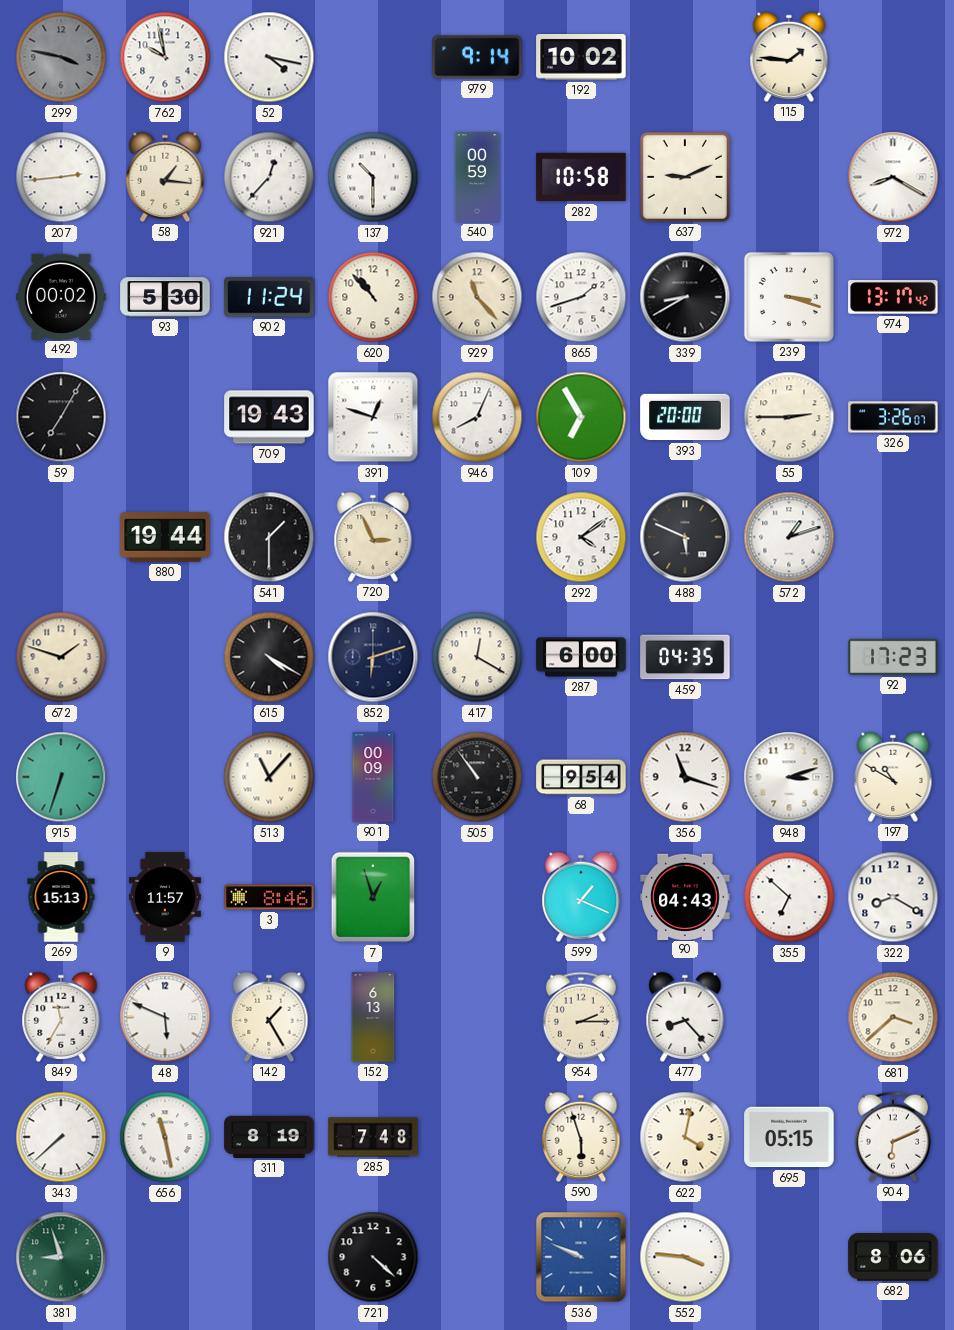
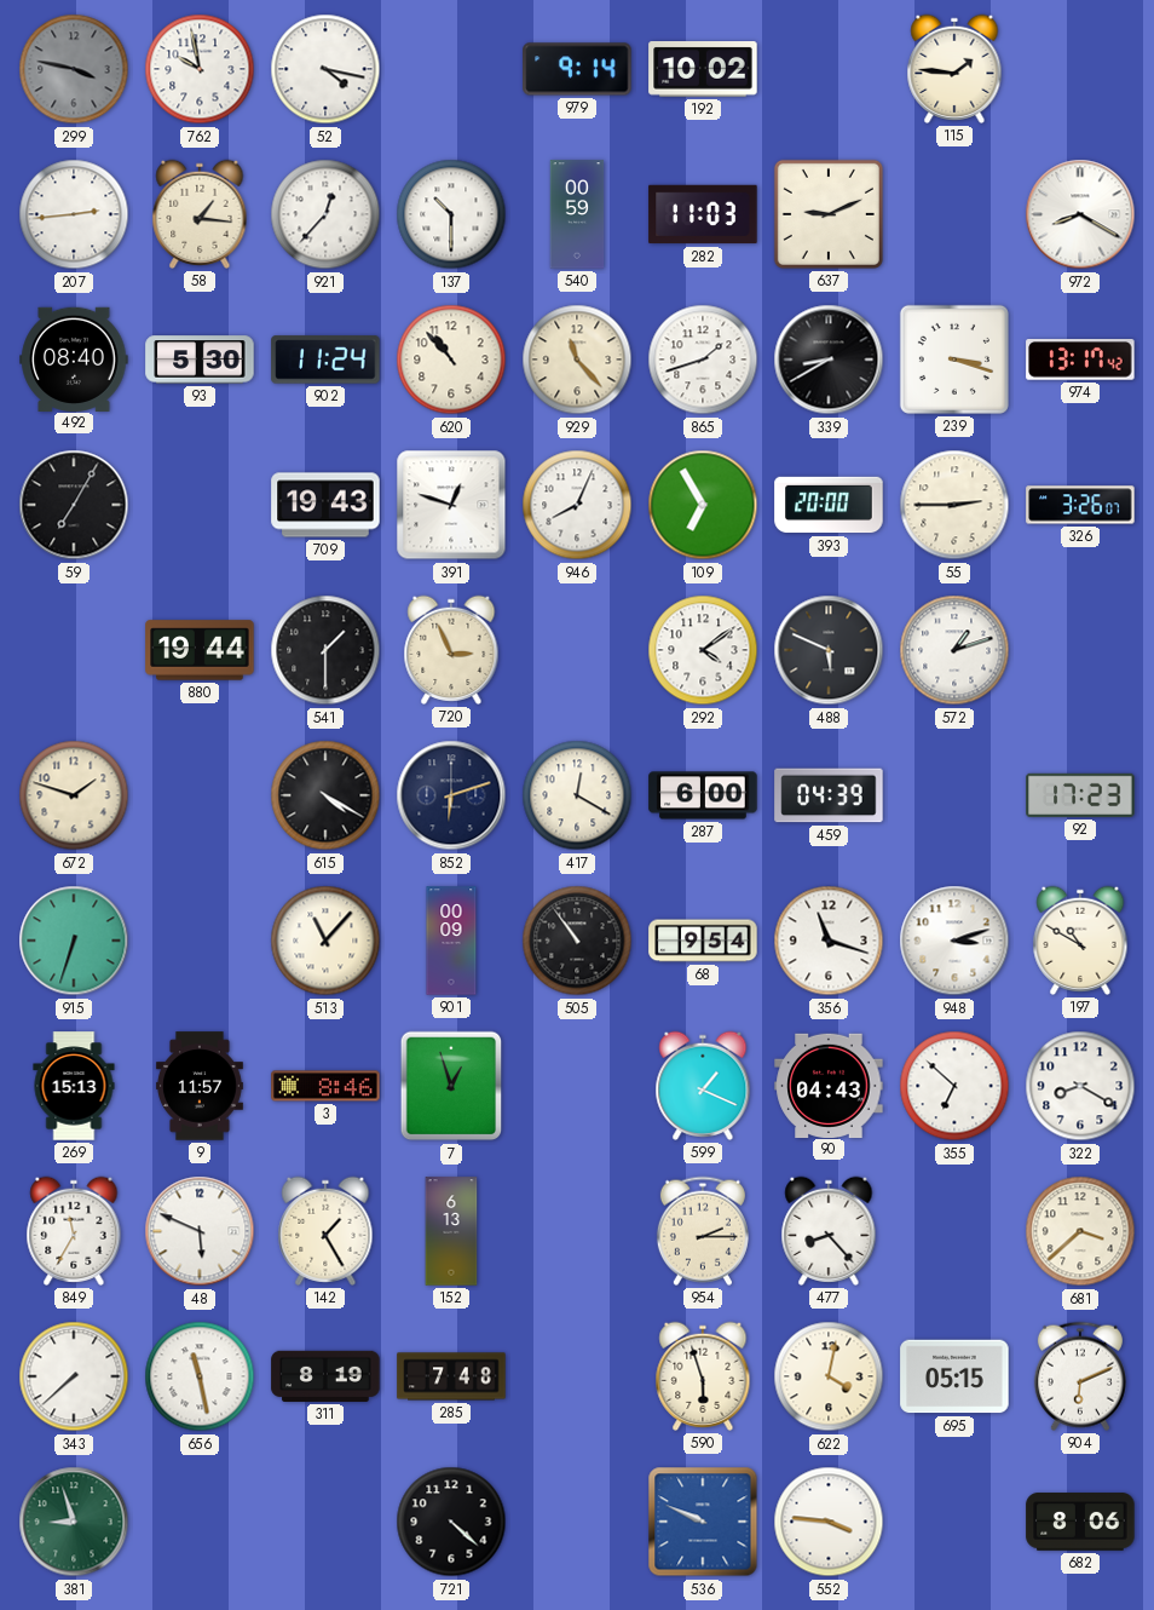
282: 10:58 -> 11:03
492: 00:02 -> 08:40
459: 04:35 -> 04:39
